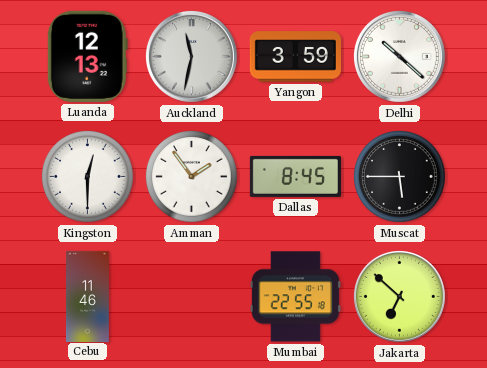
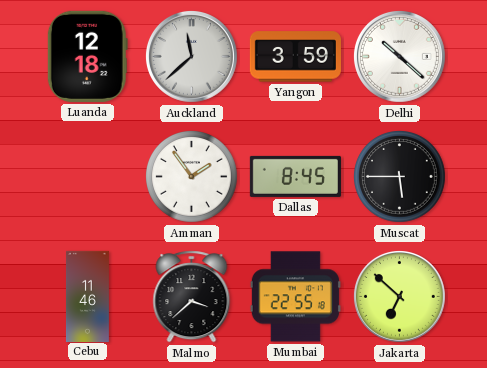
Luanda: 12:13 -> 12:18
Auckland: 11:32 -> 11:38
Kingston: 12:30 -> none
Malmo: none -> 3:38
